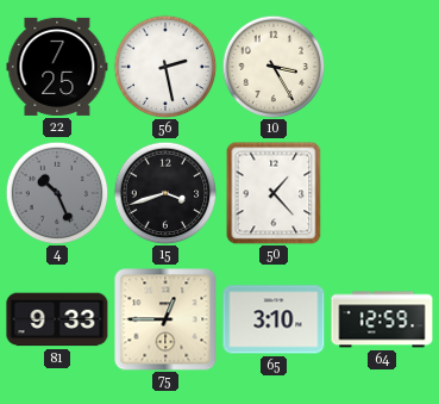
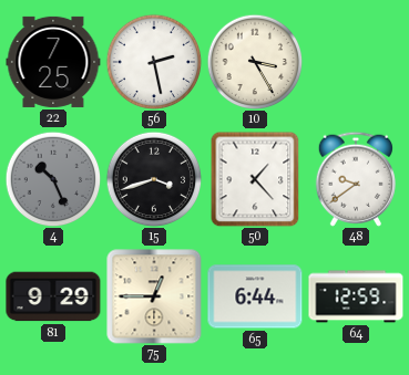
48: none -> 9:39
81: 9:33 -> 9:29
65: 3:10 -> 6:44
